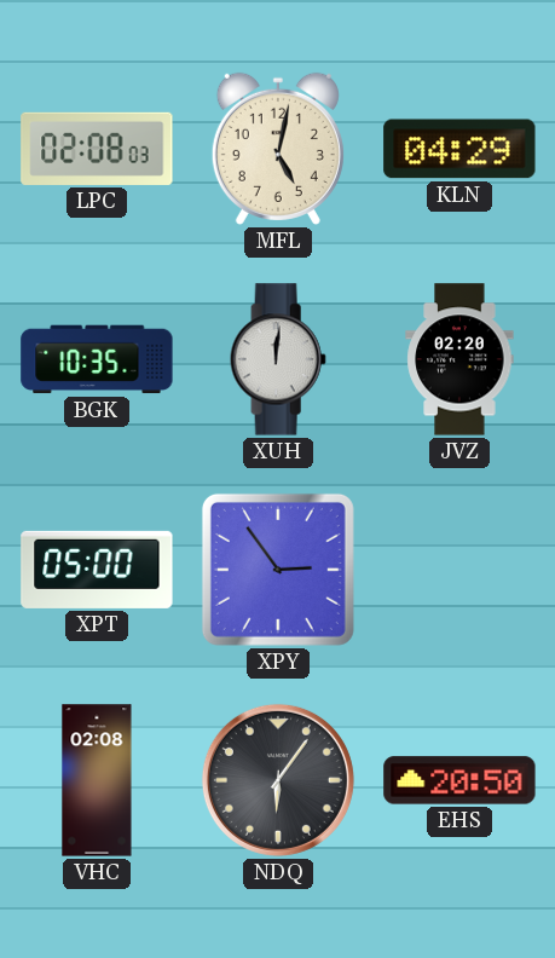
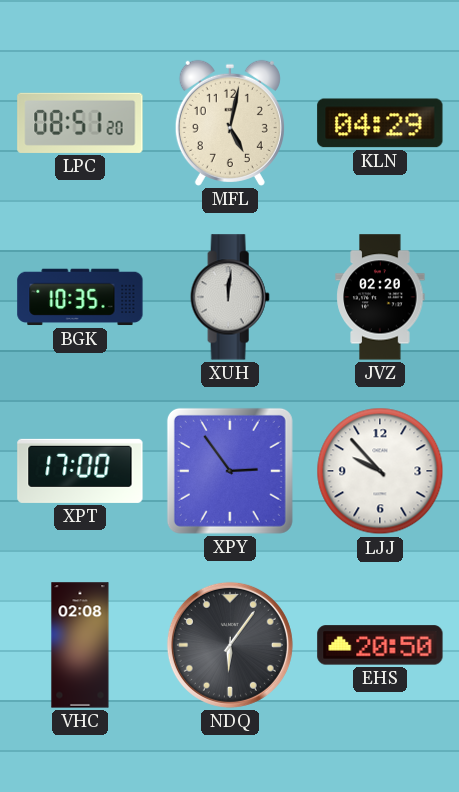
LPC: 02:08 -> 08:51
XPT: 05:00 -> 17:00
LJJ: none -> 9:53
